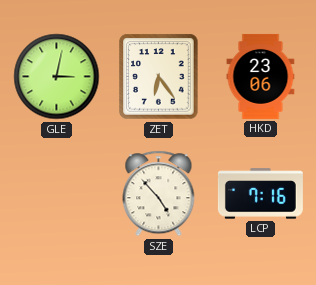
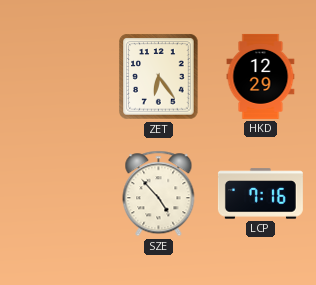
GLE: 3:02 -> none
HKD: 23:06 -> 12:29
